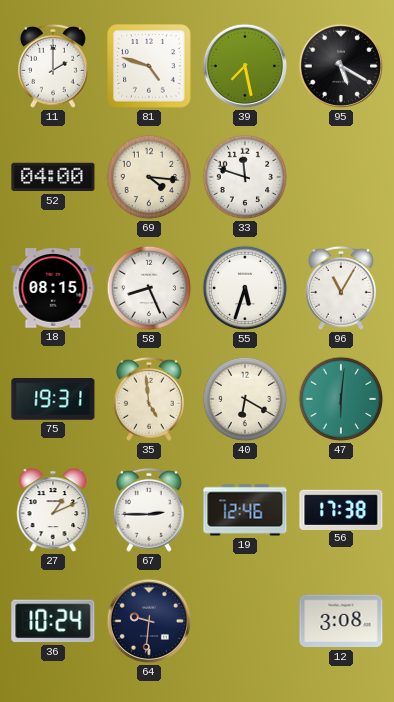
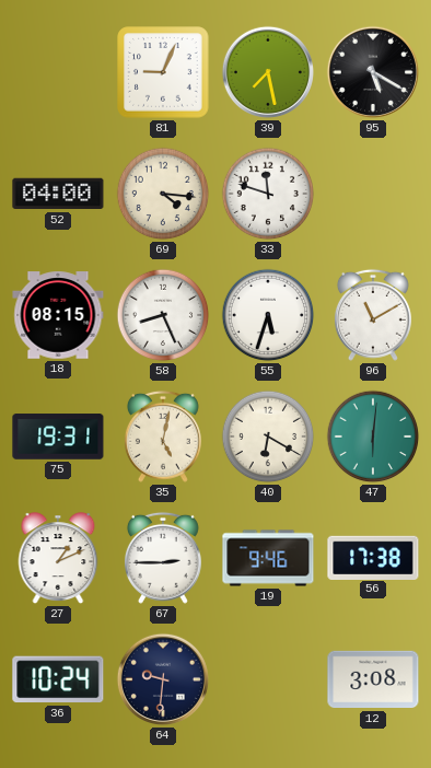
11: 2:00 -> none
81: 4:48 -> 9:04
96: 11:05 -> 11:10
35: 4:59 -> 5:02
19: 12:46 -> 9:46
